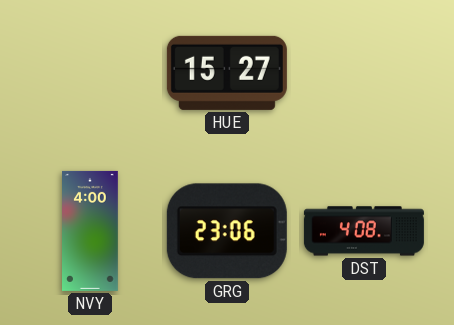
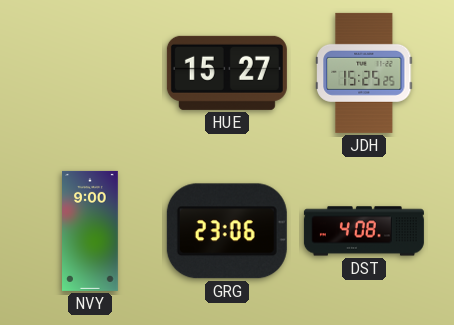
JDH: none -> 15:25
NVY: 4:00 -> 9:00
